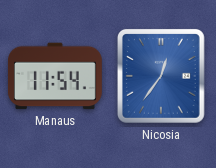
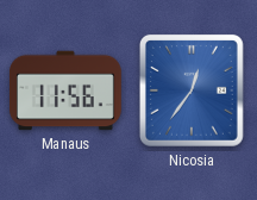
Manaus: 11:54 -> 11:56
